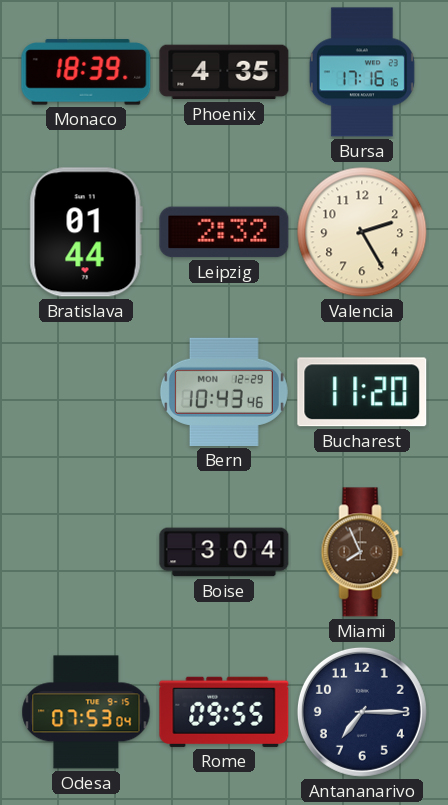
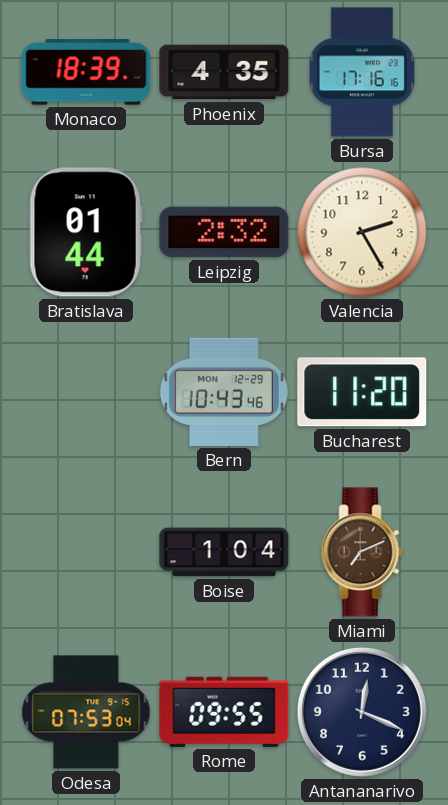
Boise: 3:04 -> 1:04
Miami: 7:56 -> 7:11
Antananarivo: 7:15 -> 12:19
